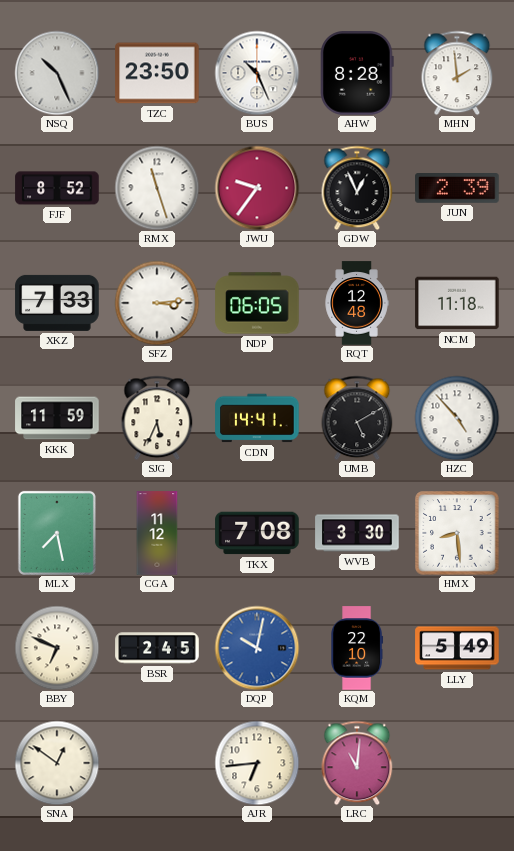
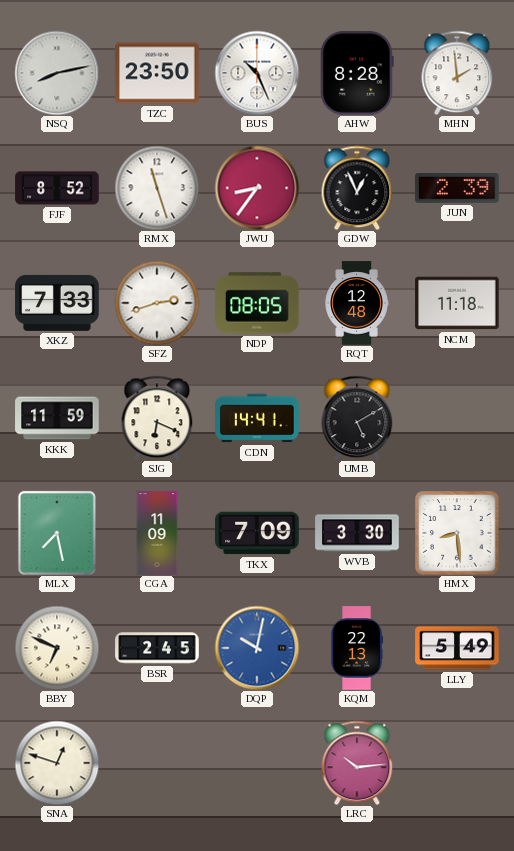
NSQ: 10:26 -> 8:13
JWU: 9:36 -> 8:36
SFZ: 3:14 -> 2:42
NDP: 06:05 -> 08:05
SJG: 5:34 -> 6:19
HZC: 4:53 -> none
CGA: 11:12 -> 11:09
TKX: 7:08 -> 7:09
KQM: 22:10 -> 22:13
SNA: 12:51 -> 12:48
AJR: 6:44 -> none
LRC: 11:01 -> 10:14
